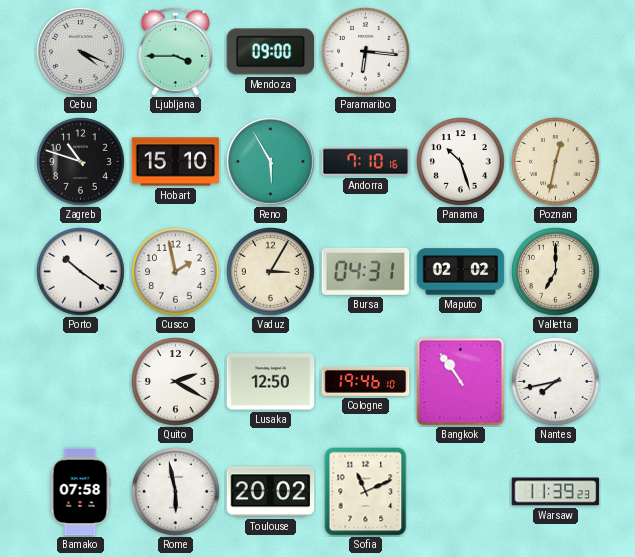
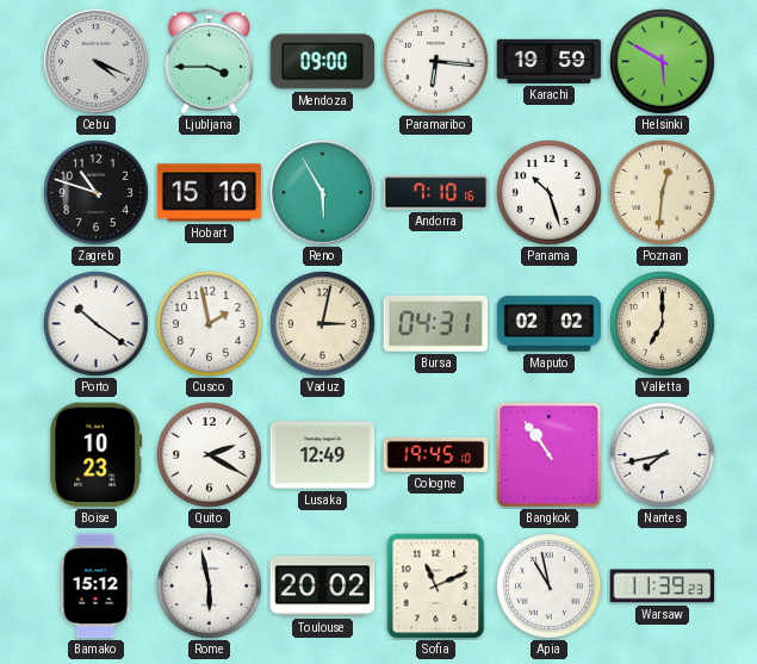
Karachi: none -> 19:59
Helsinki: none -> 5:50
Poznan: 12:32 -> 12:31
Vaduz: 3:05 -> 3:02
Boise: none -> 10:23
Lusaka: 12:50 -> 12:49
Cologne: 19:46 -> 19:45
Bamako: 07:58 -> 15:12
Apia: none -> 10:58
